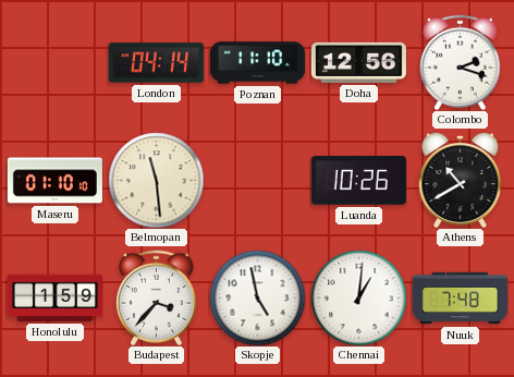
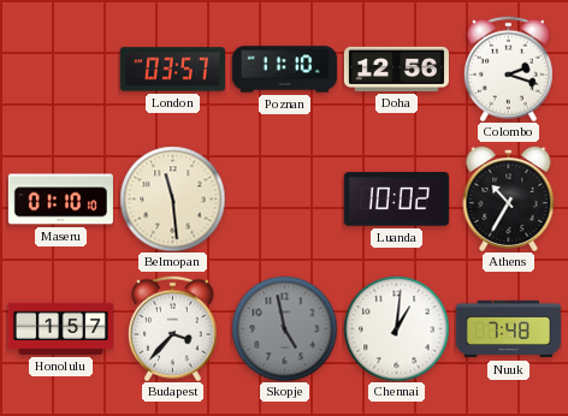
London: 04:14 -> 03:57
Luanda: 10:26 -> 10:02
Athens: 10:40 -> 10:35
Honolulu: 1:59 -> 1:57
Skopje dial: white -> grey
